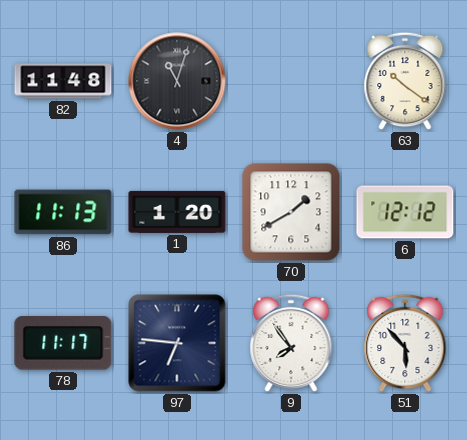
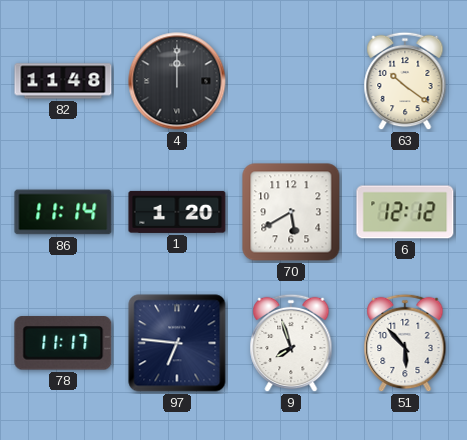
4: 11:03 -> 12:00
86: 11:13 -> 11:14
70: 1:40 -> 5:40
9: 7:54 -> 7:57
